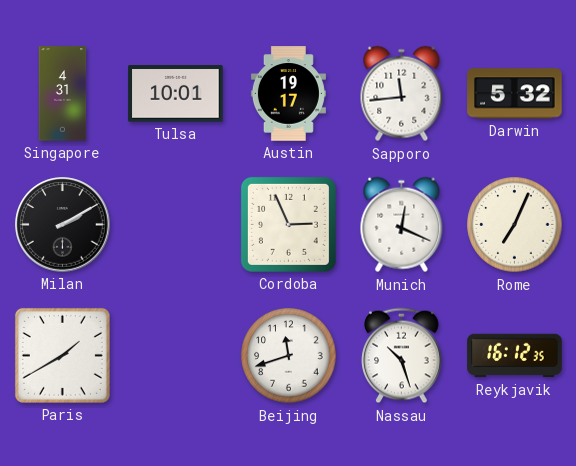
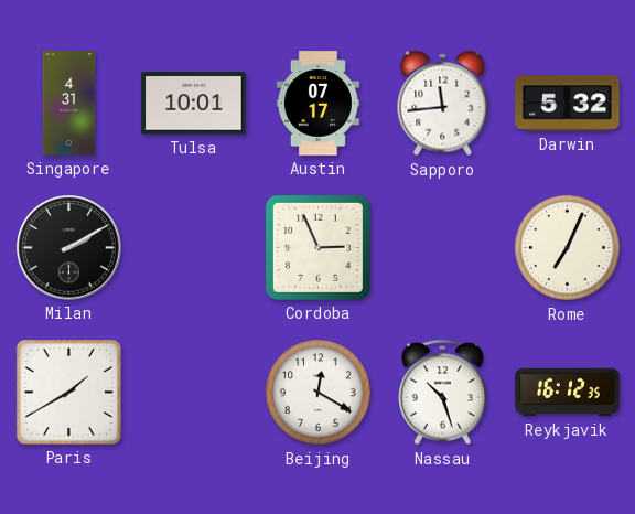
Austin: 19:17 -> 07:17
Munich: 12:19 -> none
Beijing: 11:42 -> 12:20
